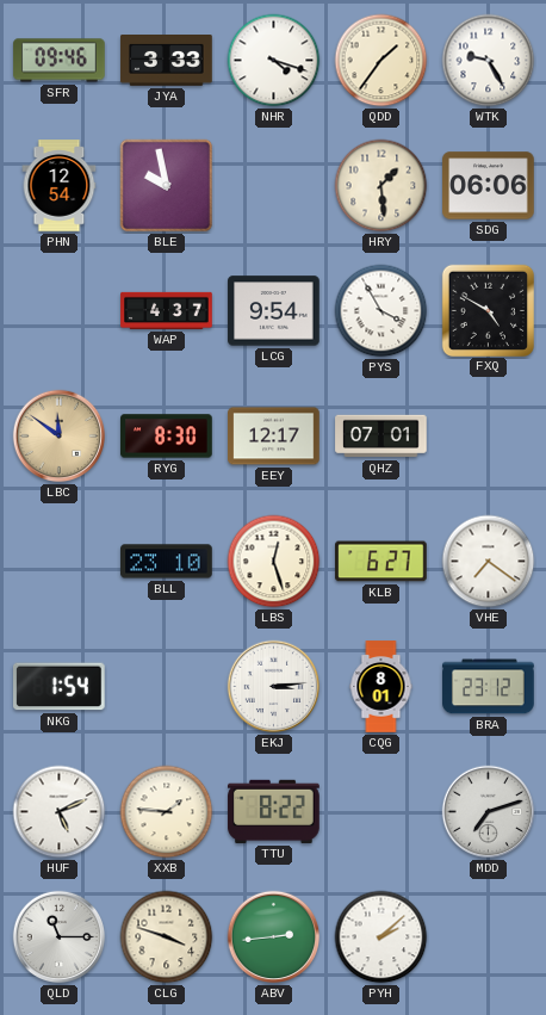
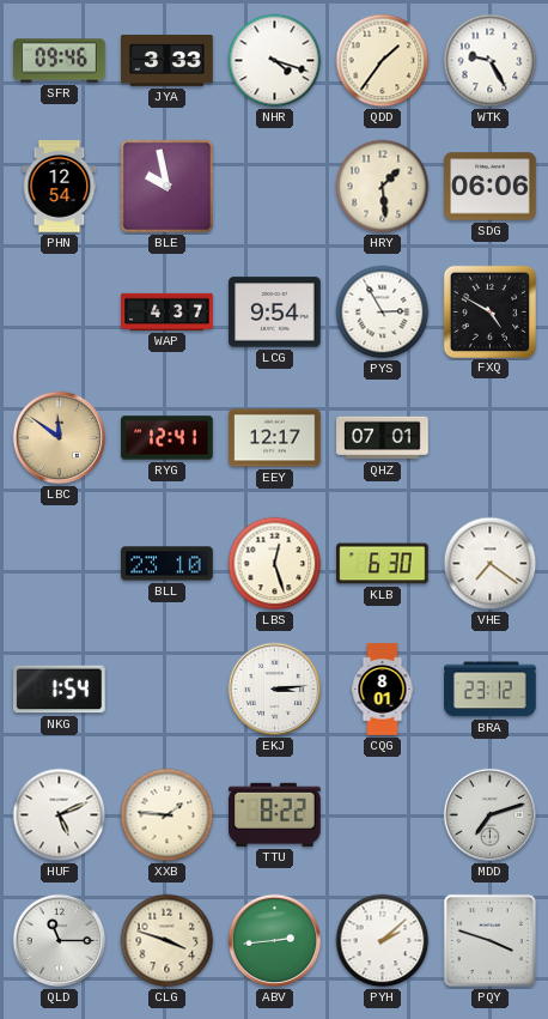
PYS: 3:55 -> 2:55
RYG: 8:30 -> 12:41
KLB: 6:27 -> 6:30
PQY: none -> 3:48
